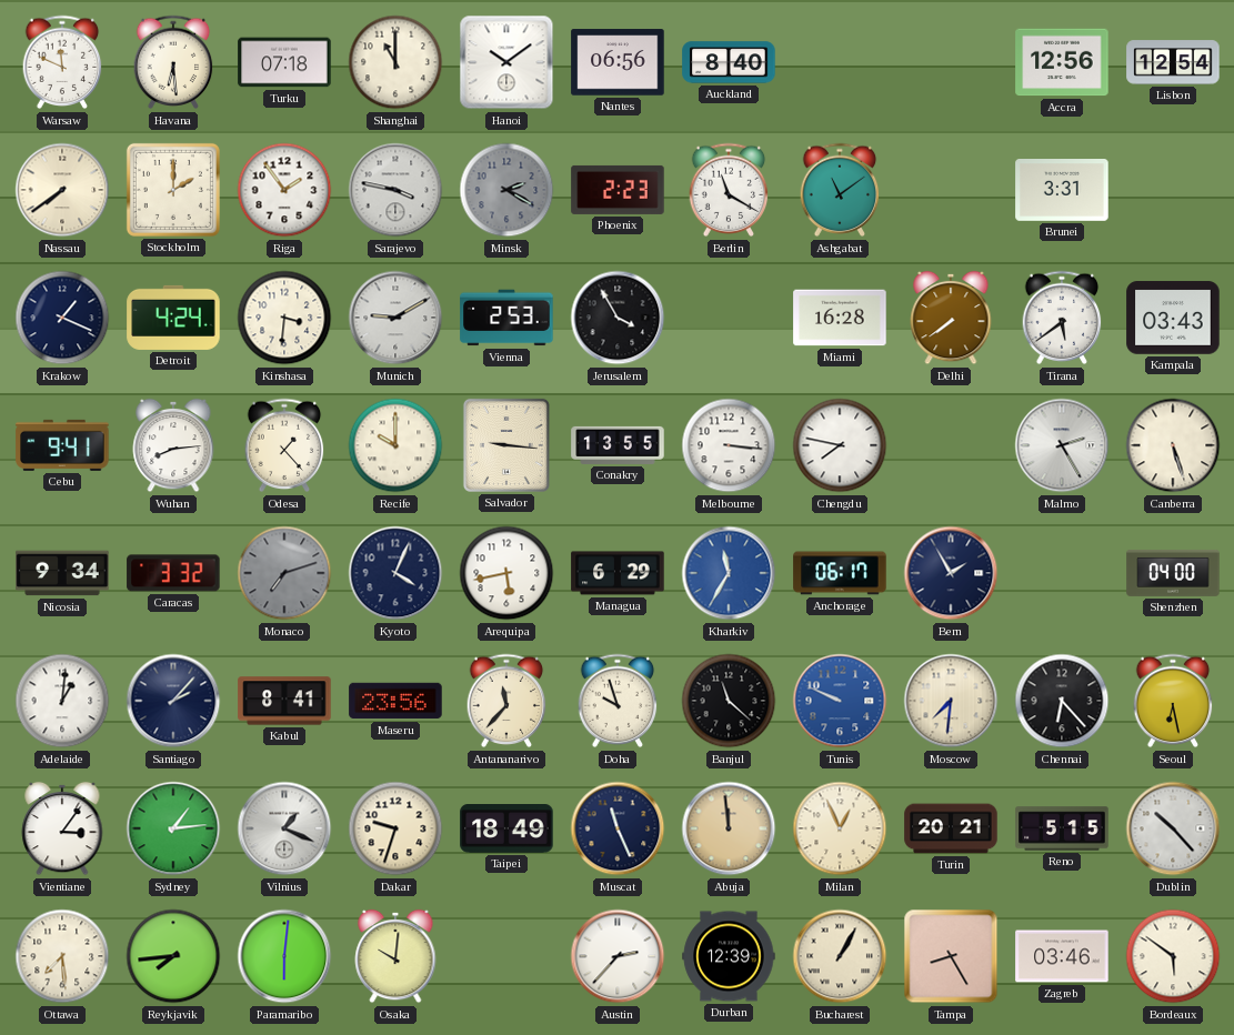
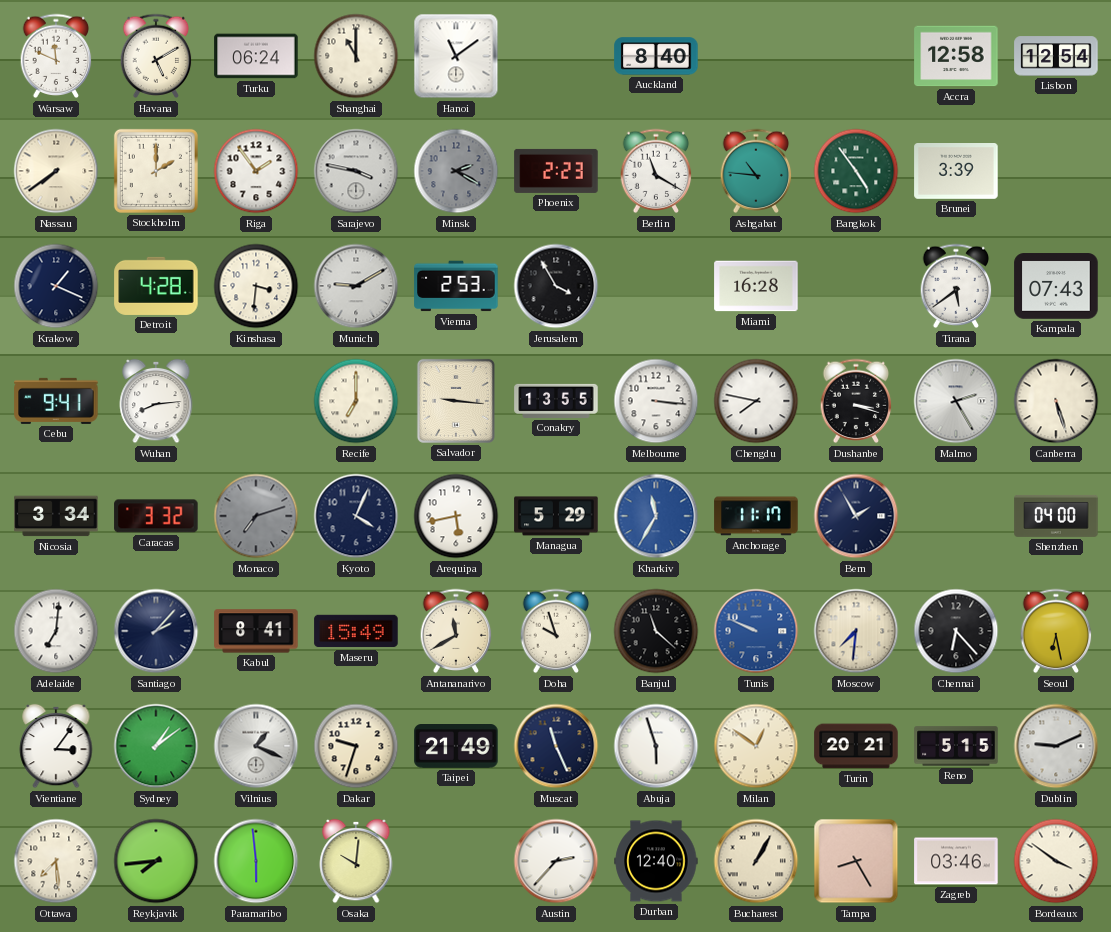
Havana: 6:29 -> 5:10
Turku: 07:18 -> 06:24
Hanoi: 10:09 -> 11:09
Nantes: 06:56 -> none
Accra: 12:56 -> 12:58
Ashgabat: 11:09 -> 10:46
Bangkok: none -> 4:54
Brunei: 3:31 -> 3:39
Detroit: 4:24 -> 4:28
Delhi: 7:39 -> none
Kampala: 03:43 -> 07:43
Odesa: 1:23 -> none
Recife: 10:00 -> 7:00
Dushanbe: none -> 3:18
Nicosia: 9:34 -> 3:34
Managua: 6:29 -> 5:29
Anchorage: 06:17 -> 11:17
Adelaide: 1:01 -> 7:01
Maseru: 23:56 -> 15:49
Antananarivo: 11:37 -> 11:40
Sydney: 1:14 -> 1:09
Taipei: 18:49 -> 21:49
Abuja: 11:59 -> 5:57
Abuja dial: champagne -> white
Milan: 12:56 -> 12:51
Dublin: 10:23 -> 9:11
Paramaribo: 6:01 -> 5:59
Durban: 12:39 -> 12:40
Bordeaux: 5:51 -> 3:51
